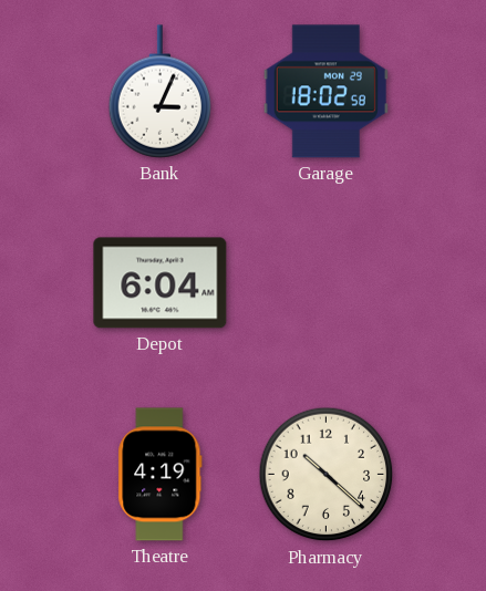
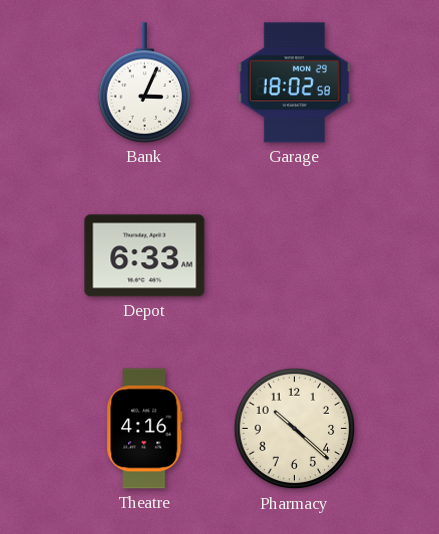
Depot: 6:04 -> 6:33
Theatre: 4:19 -> 4:16
